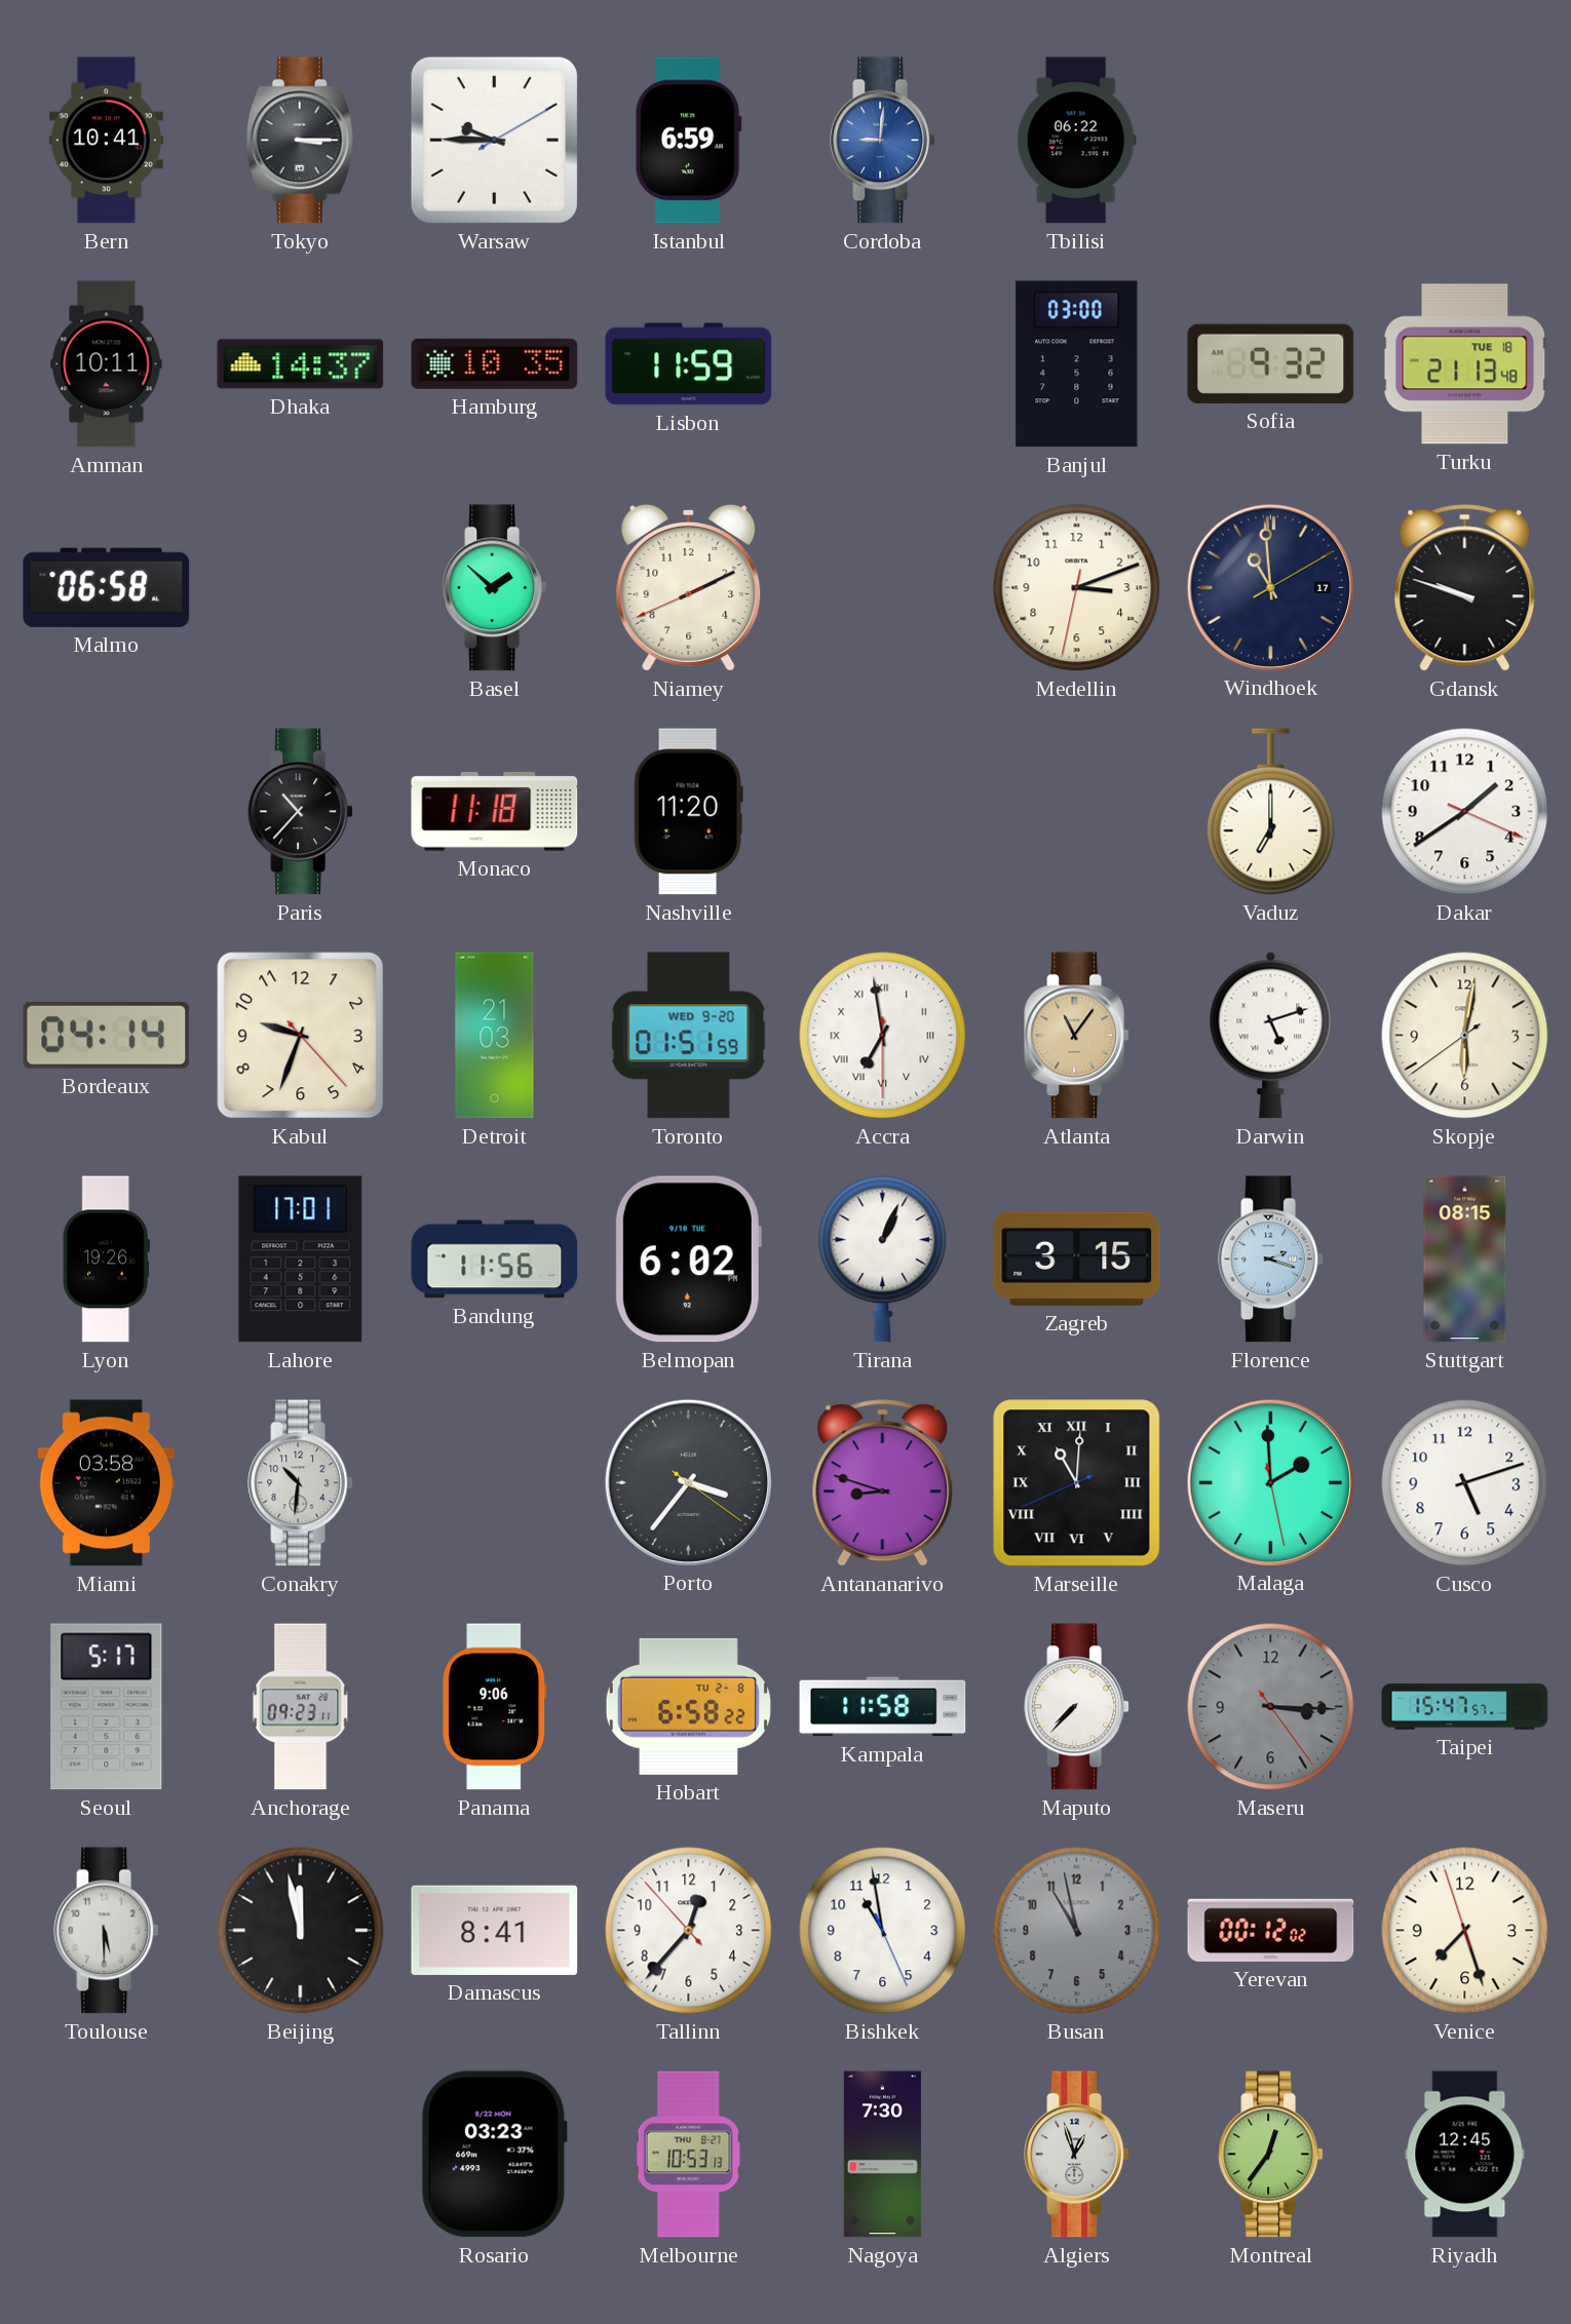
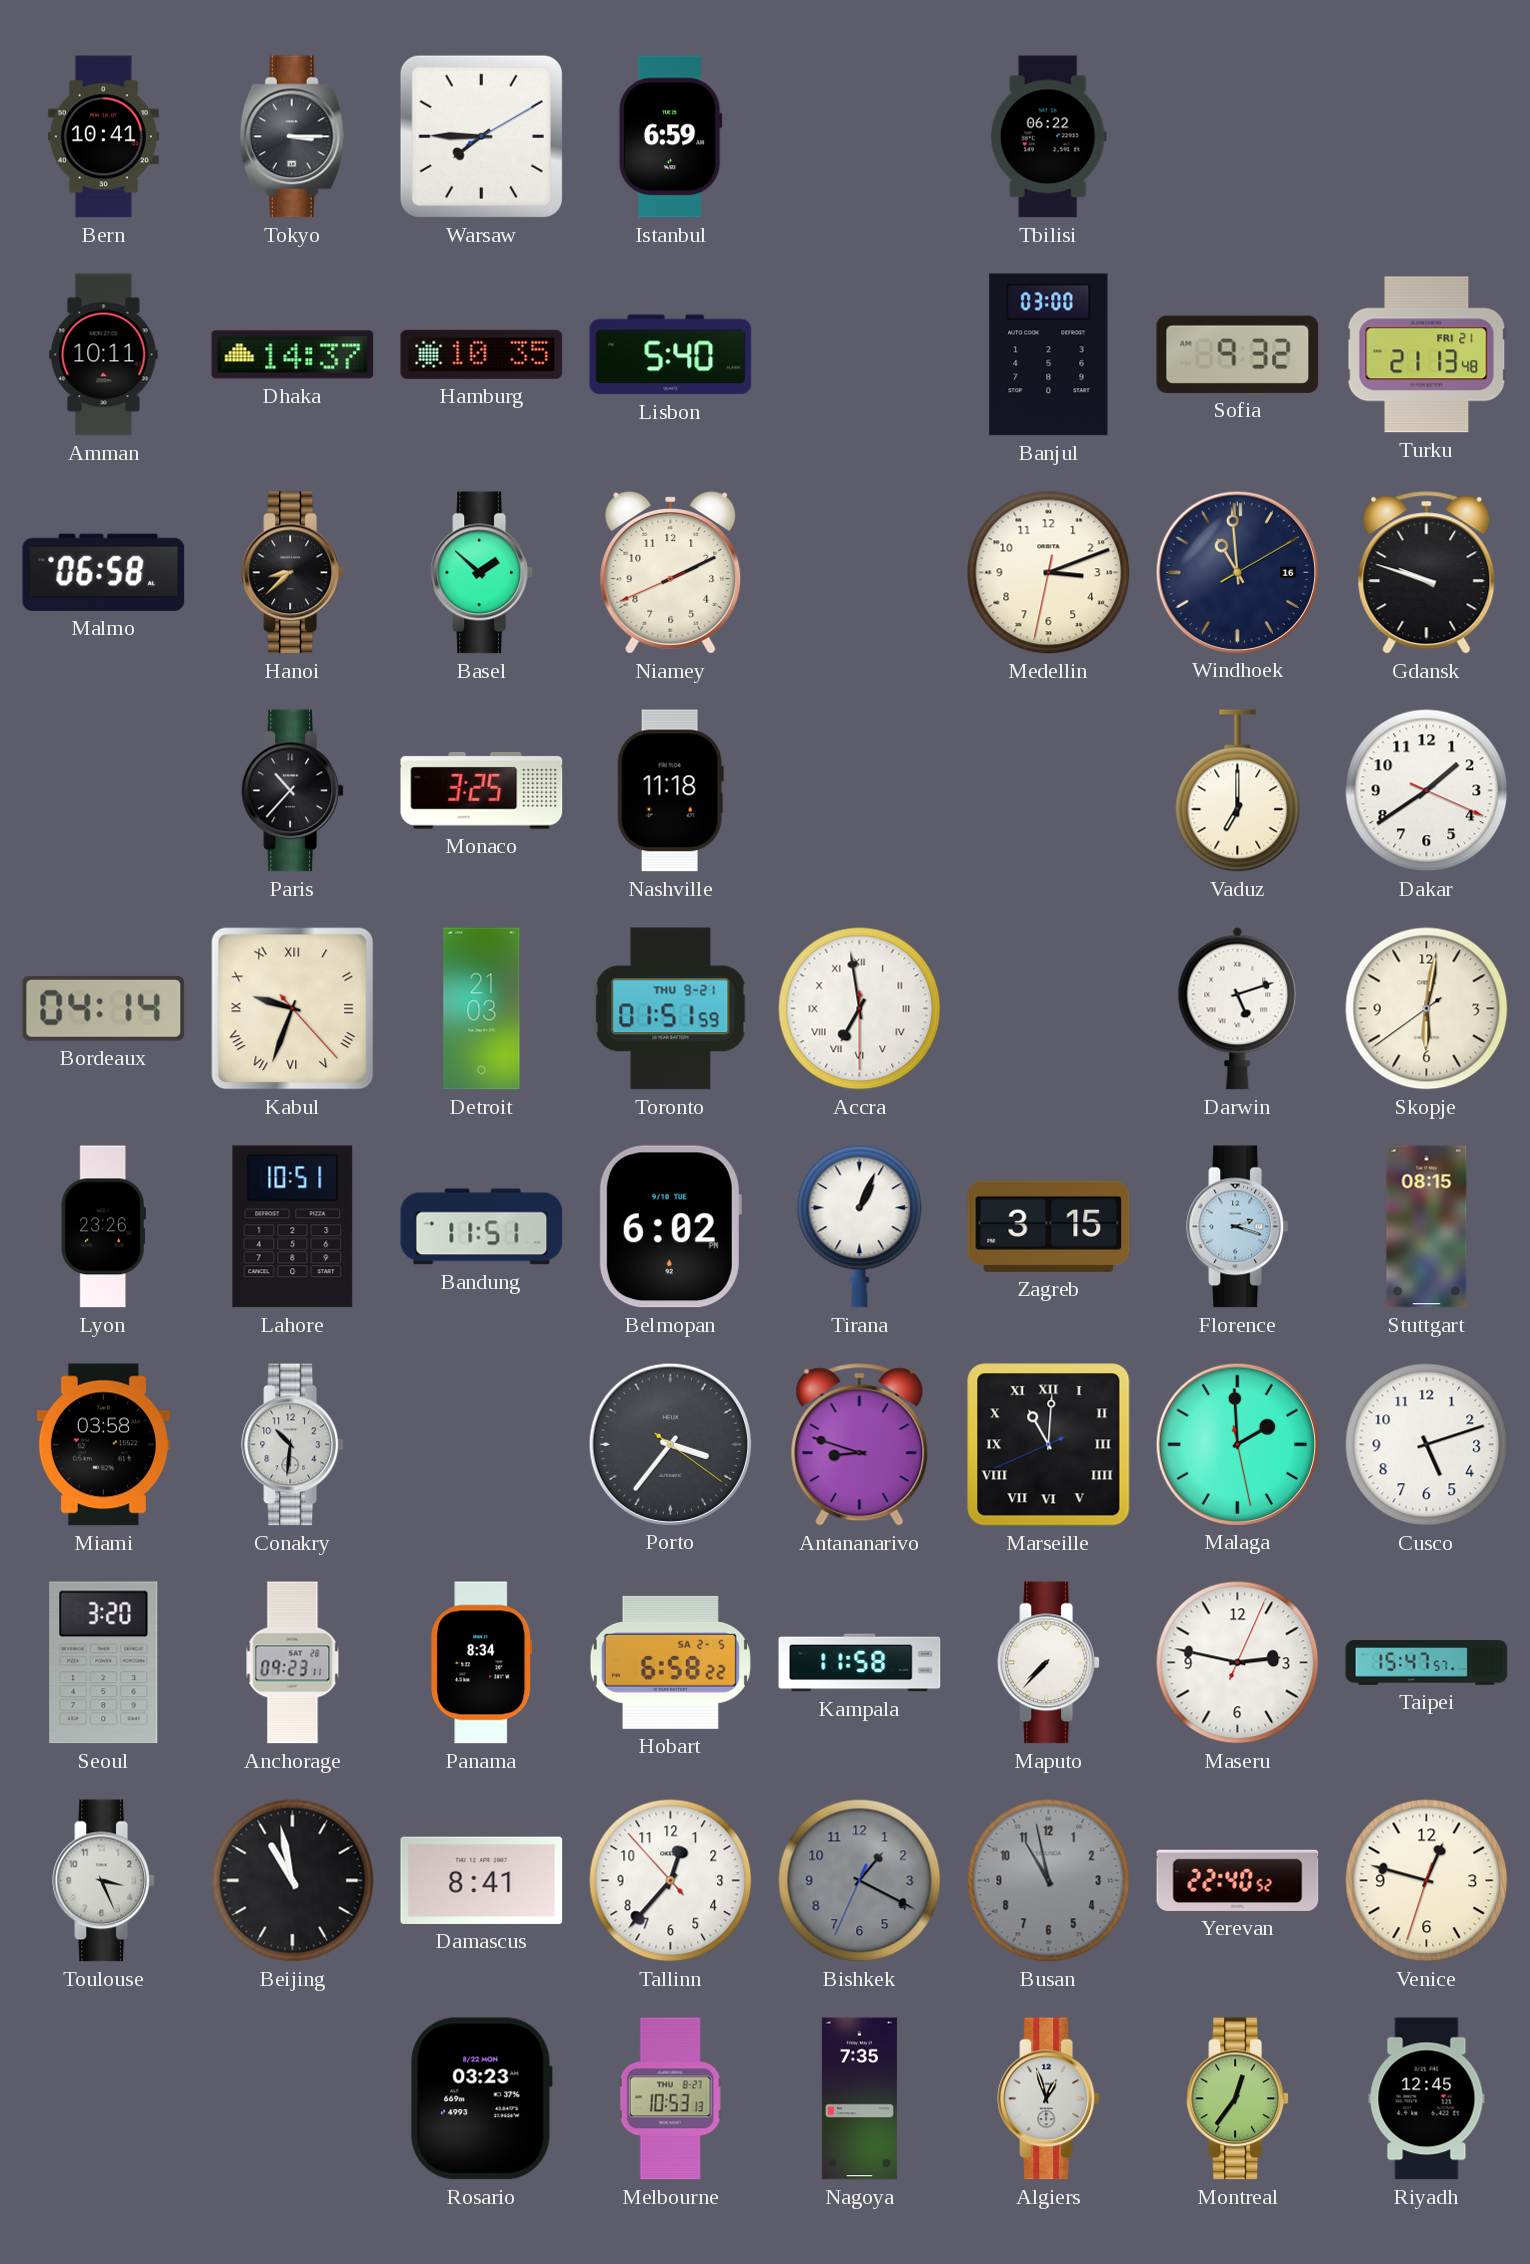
Warsaw: 9:45 -> 7:45
Cordoba: 9:01 -> none
Lisbon: 11:59 -> 5:40
Turku date: TUE 18 -> FRI 21
Hanoi: none -> 8:38
Windhoek date: 17 -> 16
Monaco: 11:18 -> 3:25
Nashville: 11:20 -> 11:18
Kabul numerals: Arabic -> Roman
Toronto date: WED 9-20 -> THU 9-21
Atlanta: 11:06 -> none
Lyon: 19:26 -> 23:26
Lahore: 17:01 -> 10:51
Bandung: 11:56 -> 11:51
Seoul: 5:17 -> 3:20
Panama: 9:06 -> 8:34
Hobart date: TU 2-8 -> SA 2-5
Maseru: 3:15 -> 2:47
Maseru dial: grey -> white
Toulouse: 5:30 -> 3:26
Beijing: 11:58 -> 10:58
Bishkek: 10:58 -> 1:19
Bishkek dial: white -> grey
Yerevan: 00:12 -> 22:40
Venice: 7:26 -> 12:47
Nagoya: 7:30 -> 7:35
